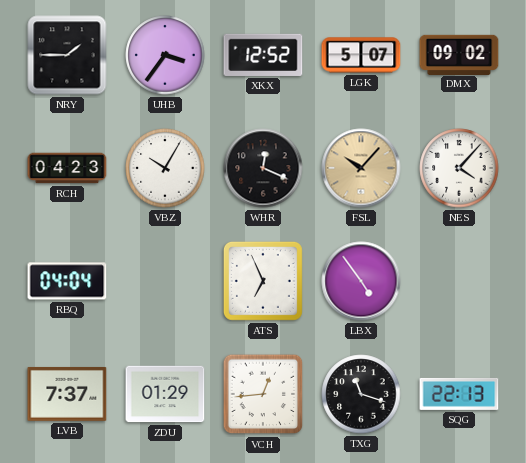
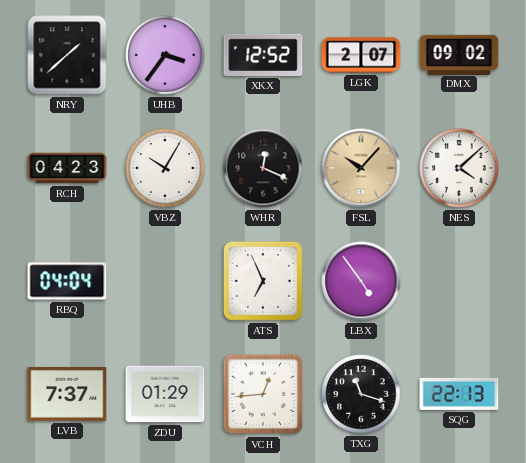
NRY: 1:45 -> 1:38
LGK: 5:07 -> 2:07
NES: 4:07 -> 4:08
